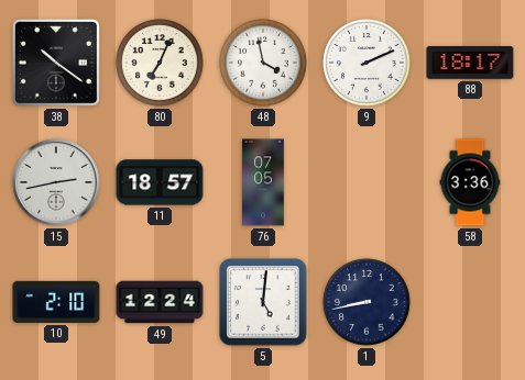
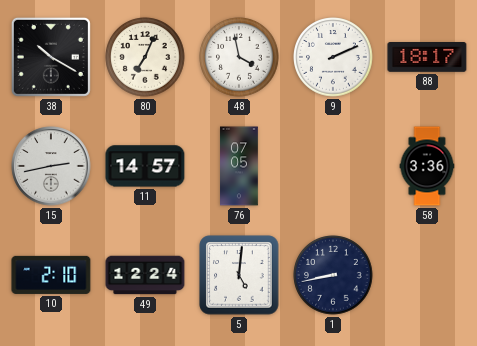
38: 10:21 -> 10:20
11: 18:57 -> 14:57
